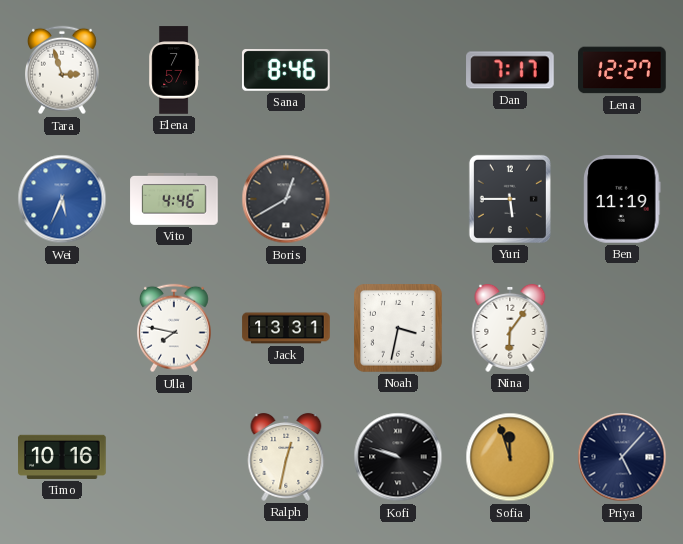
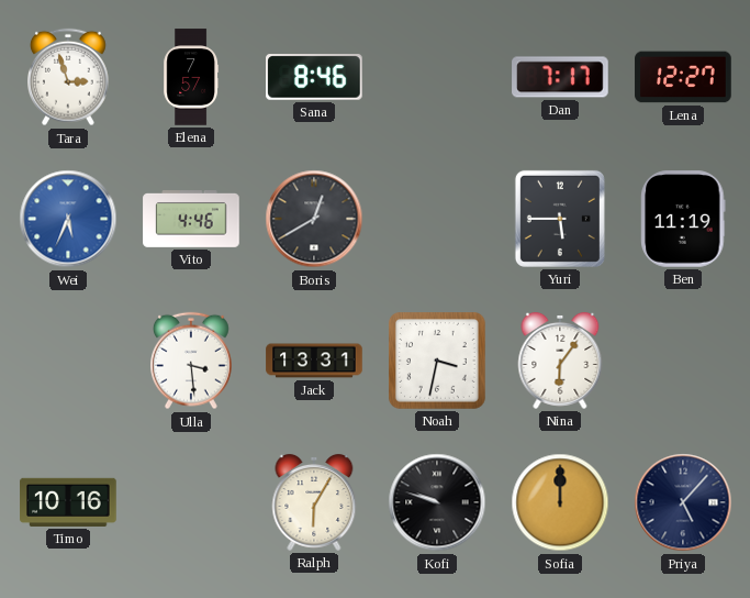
Ulla: 7:47 -> 3:29
Ralph: 12:32 -> 6:05
Sofia: 11:57 -> 12:00
